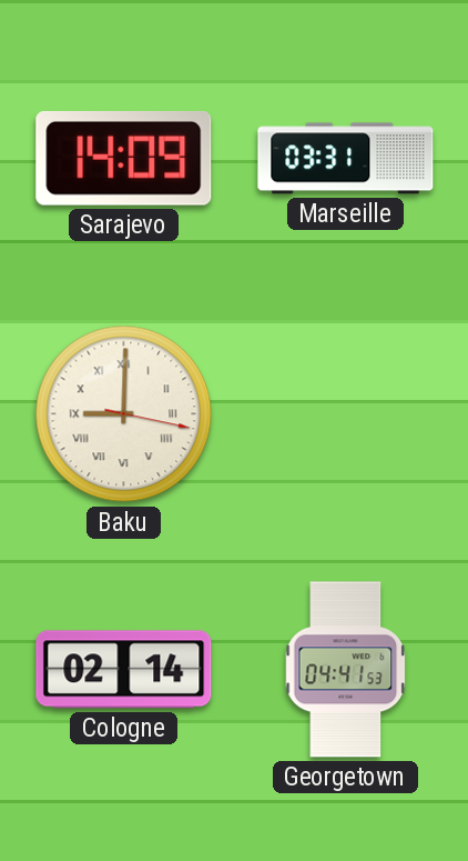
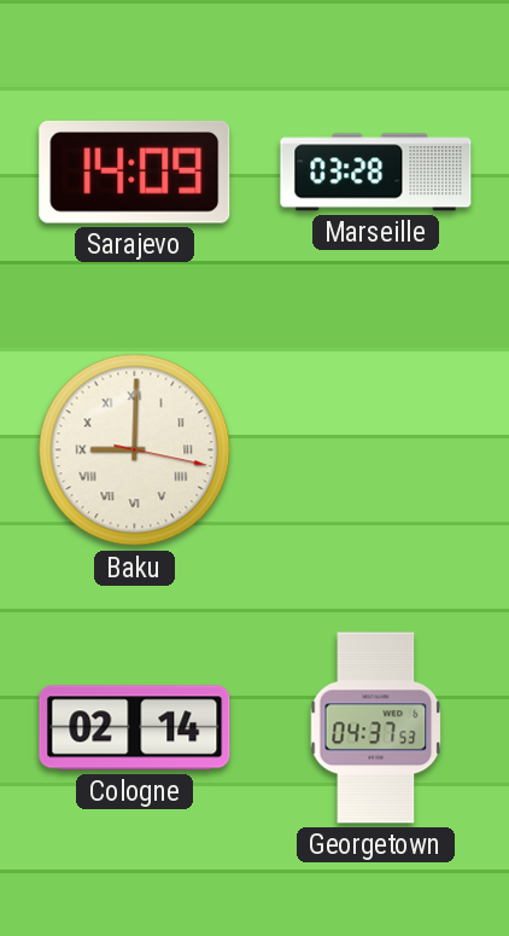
Marseille: 03:31 -> 03:28
Georgetown: 04:41 -> 04:37
